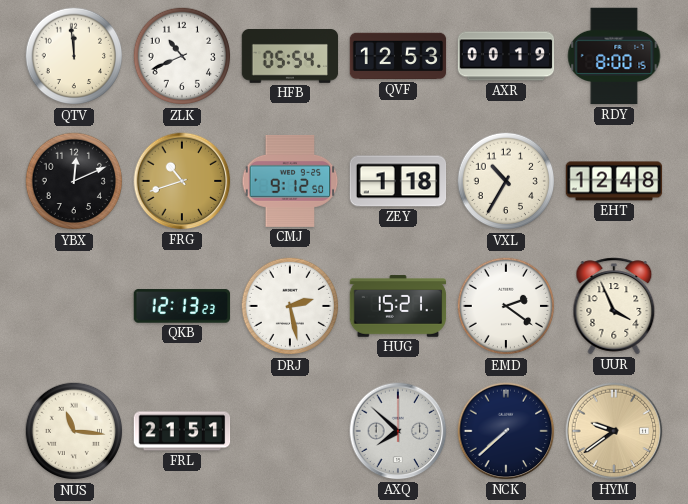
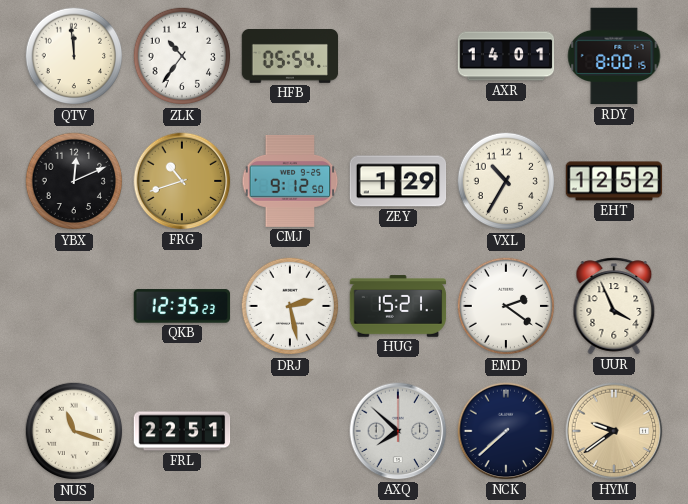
ZLK: 10:41 -> 10:36
QVF: 12:53 -> none
AXR: 00:19 -> 14:01
ZEY: 1:18 -> 1:29
EHT: 12:48 -> 12:52
QKB: 12:13 -> 12:35
NUS: 11:16 -> 11:18
FRL: 21:51 -> 22:51
